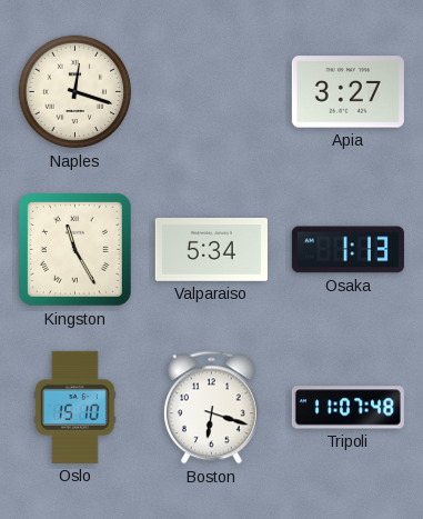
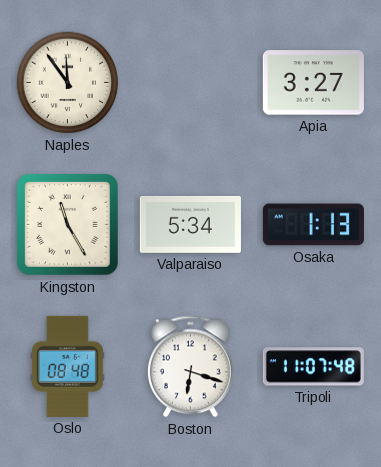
Naples: 12:18 -> 11:54
Oslo: 15:10 -> 08:48
